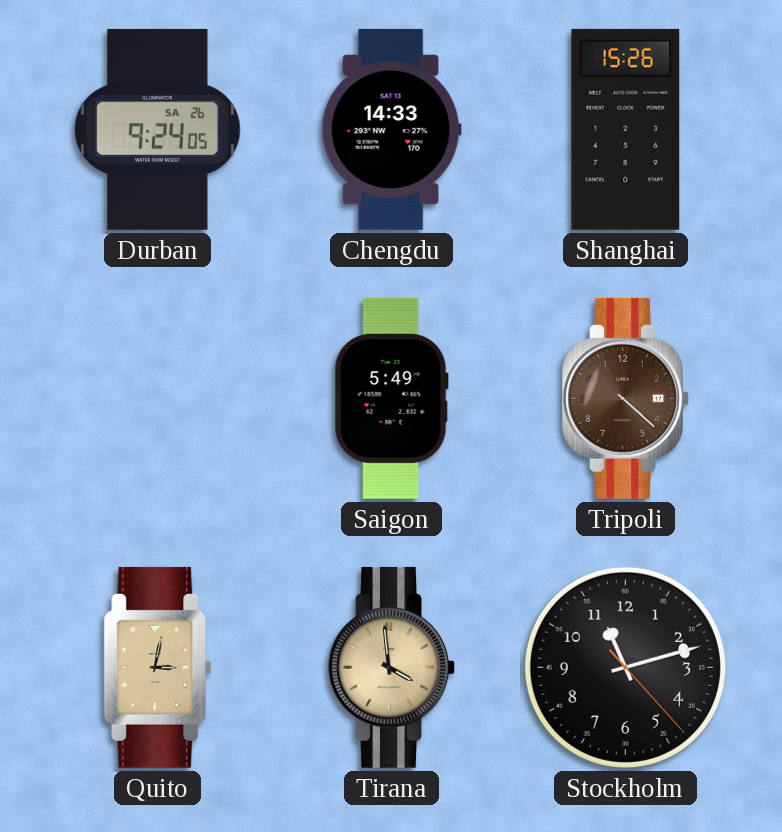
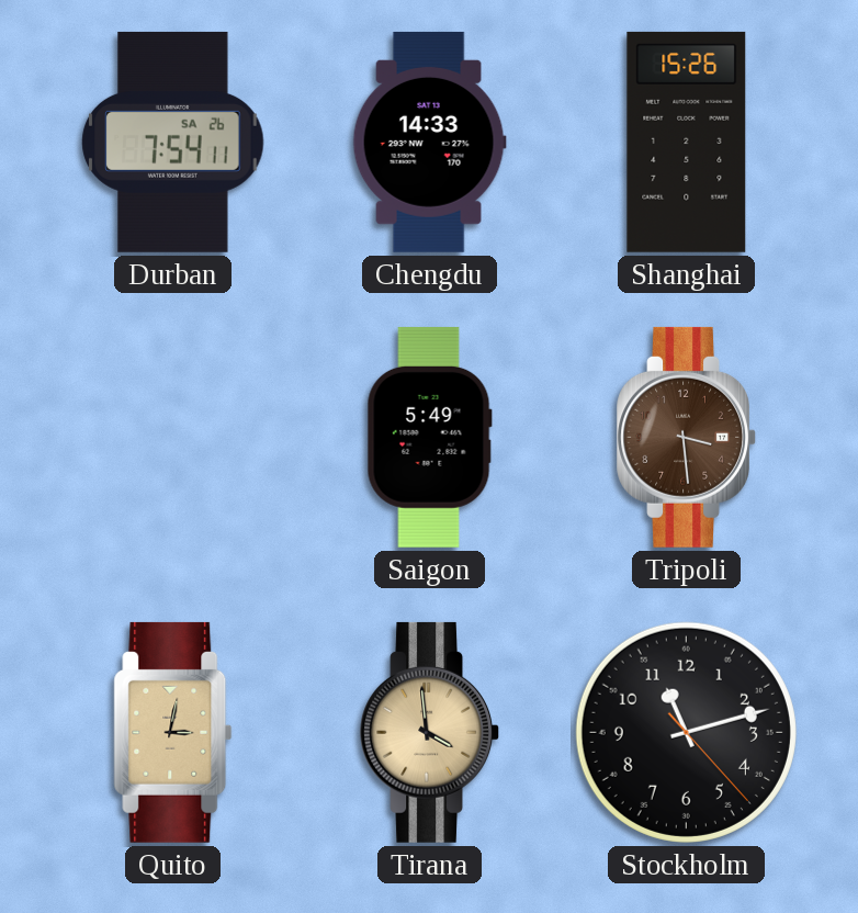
Durban: 9:24 -> 7:54
Tripoli: 4:22 -> 3:29
